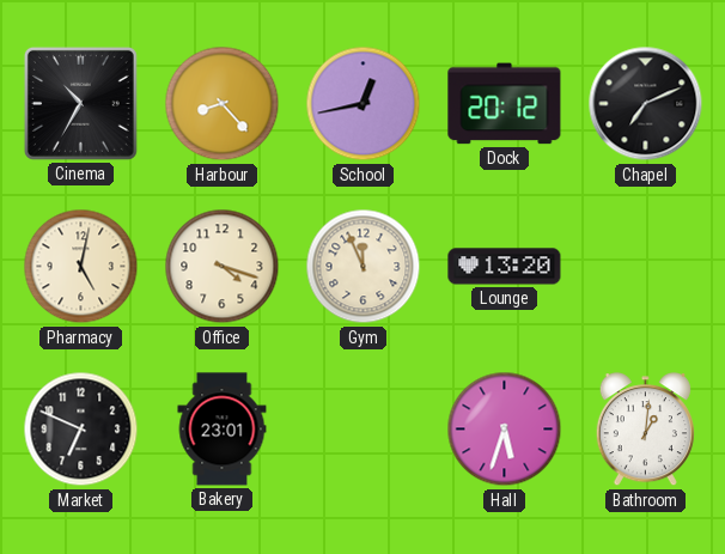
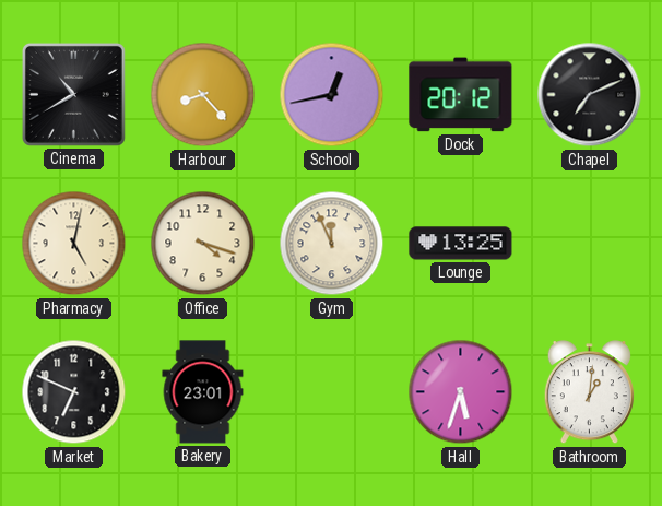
Cinema: 10:35 -> 10:40
Lounge: 13:20 -> 13:25
